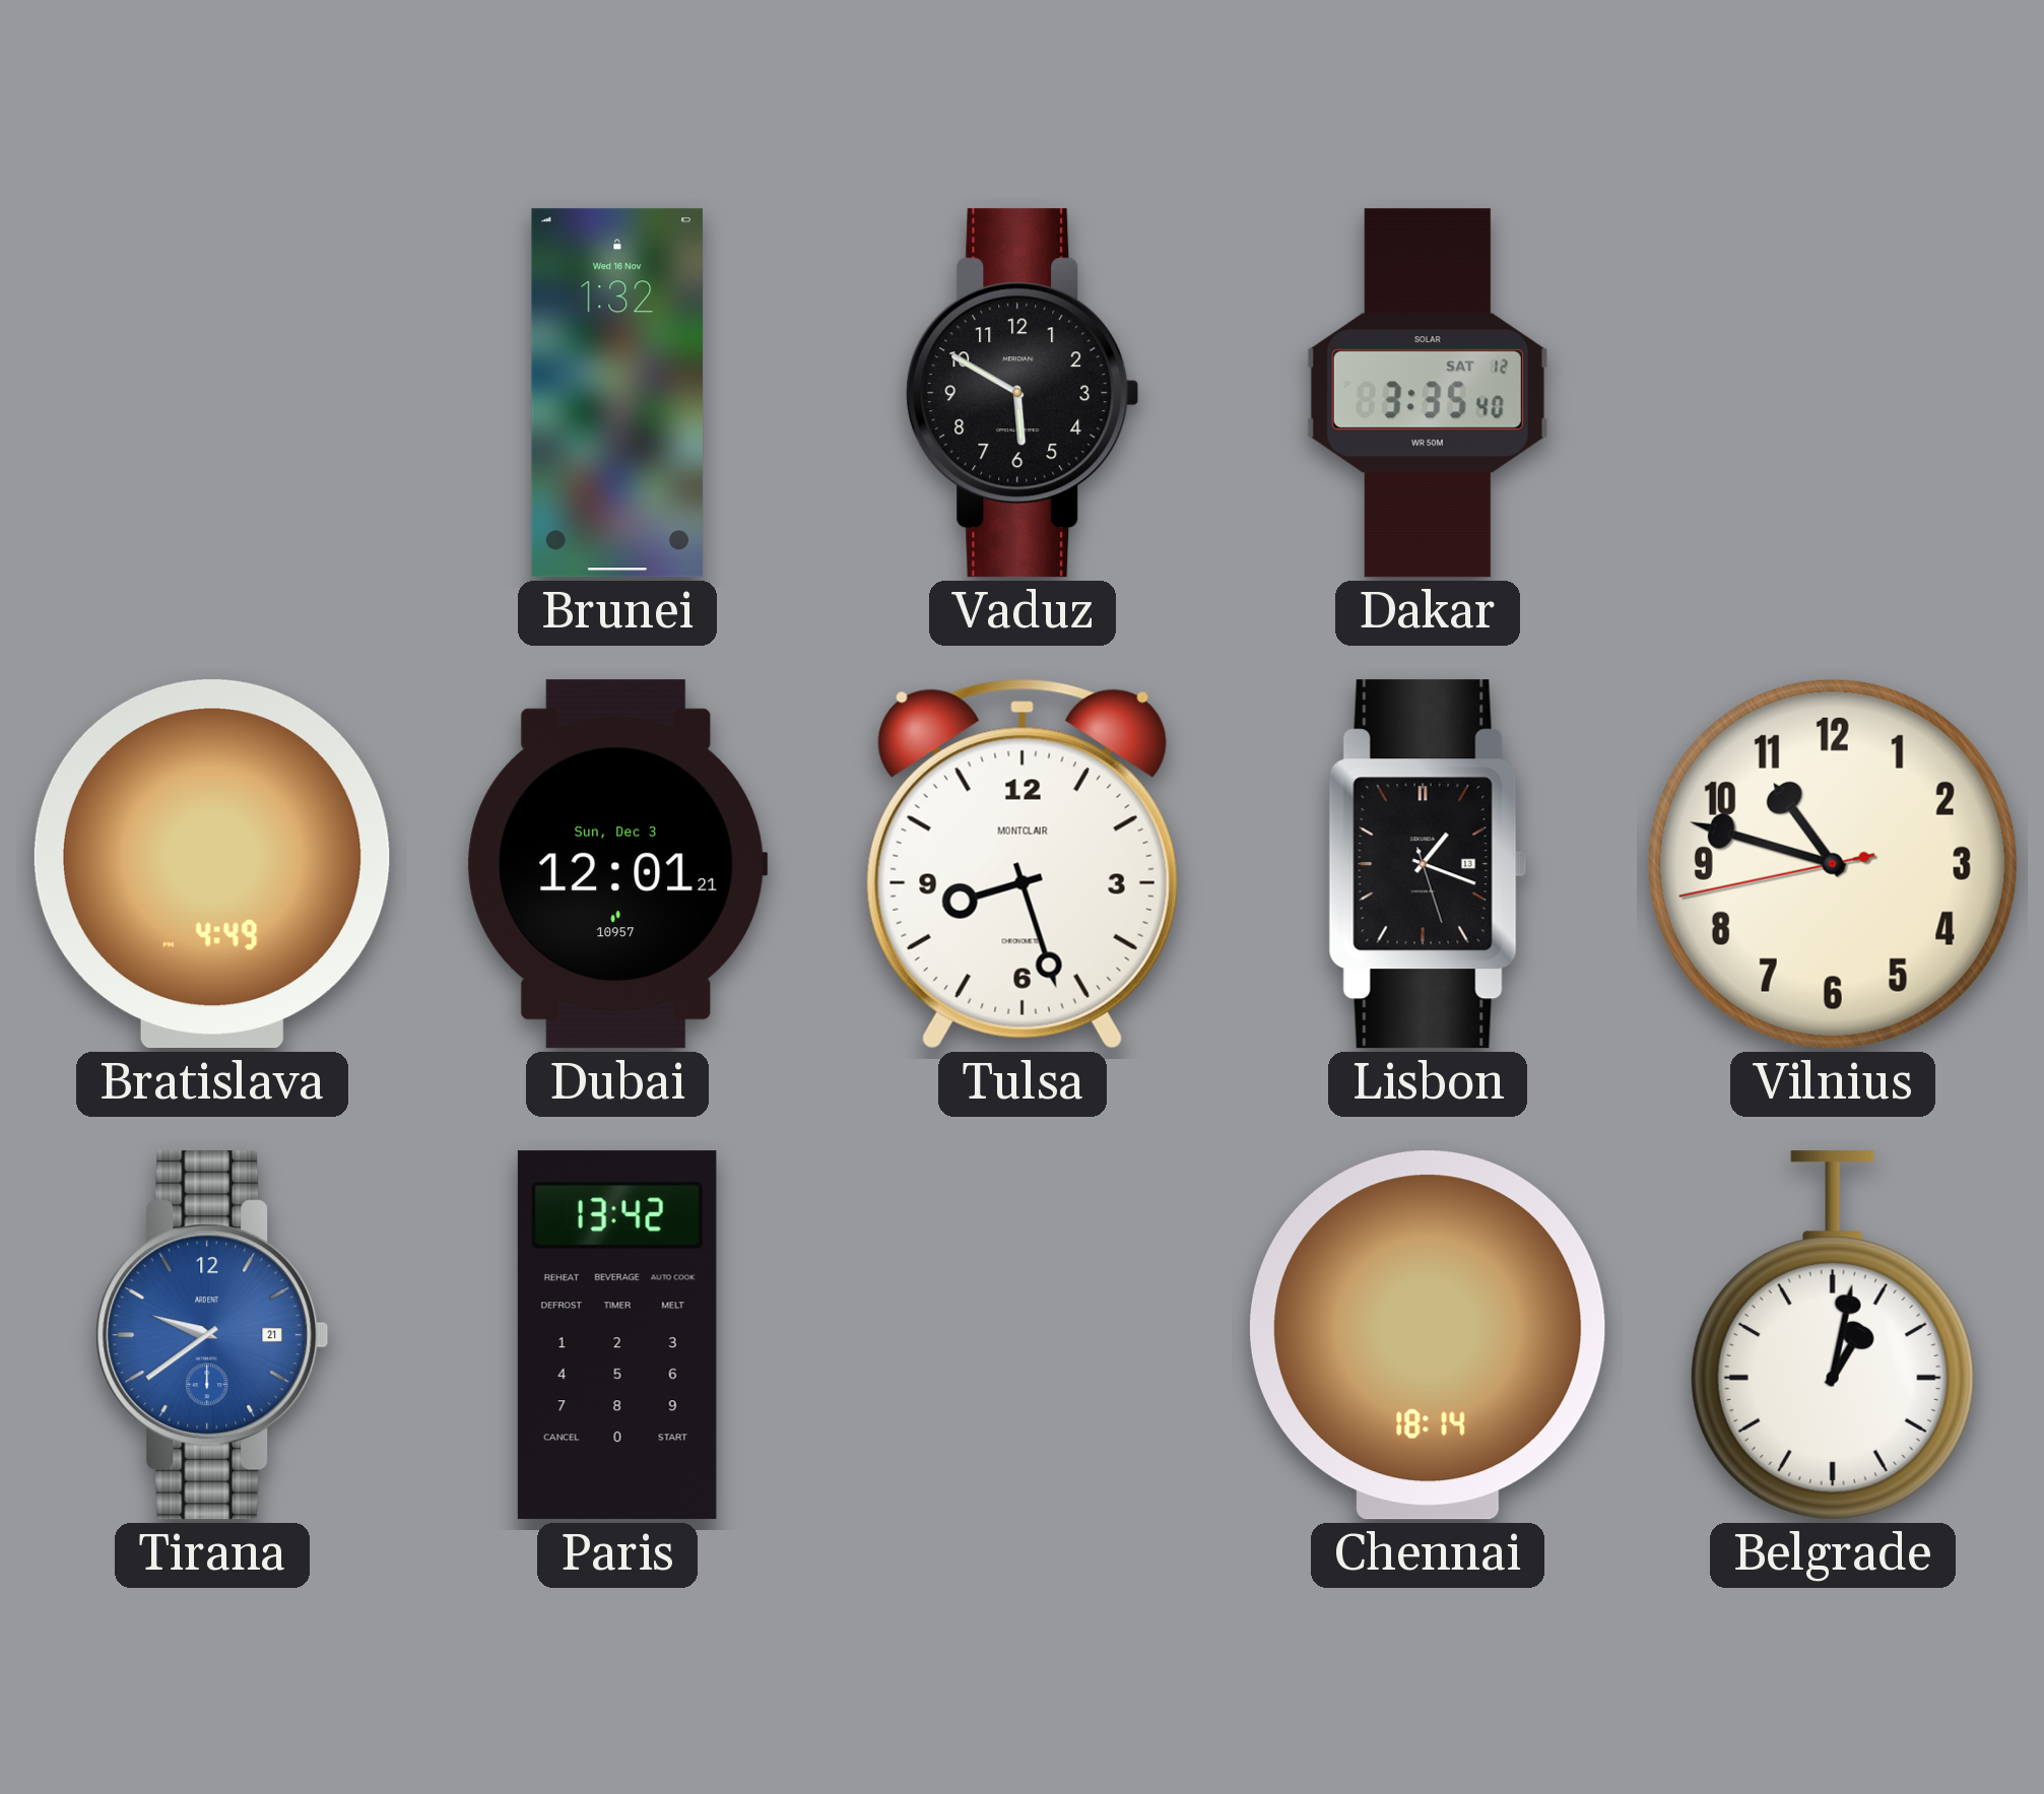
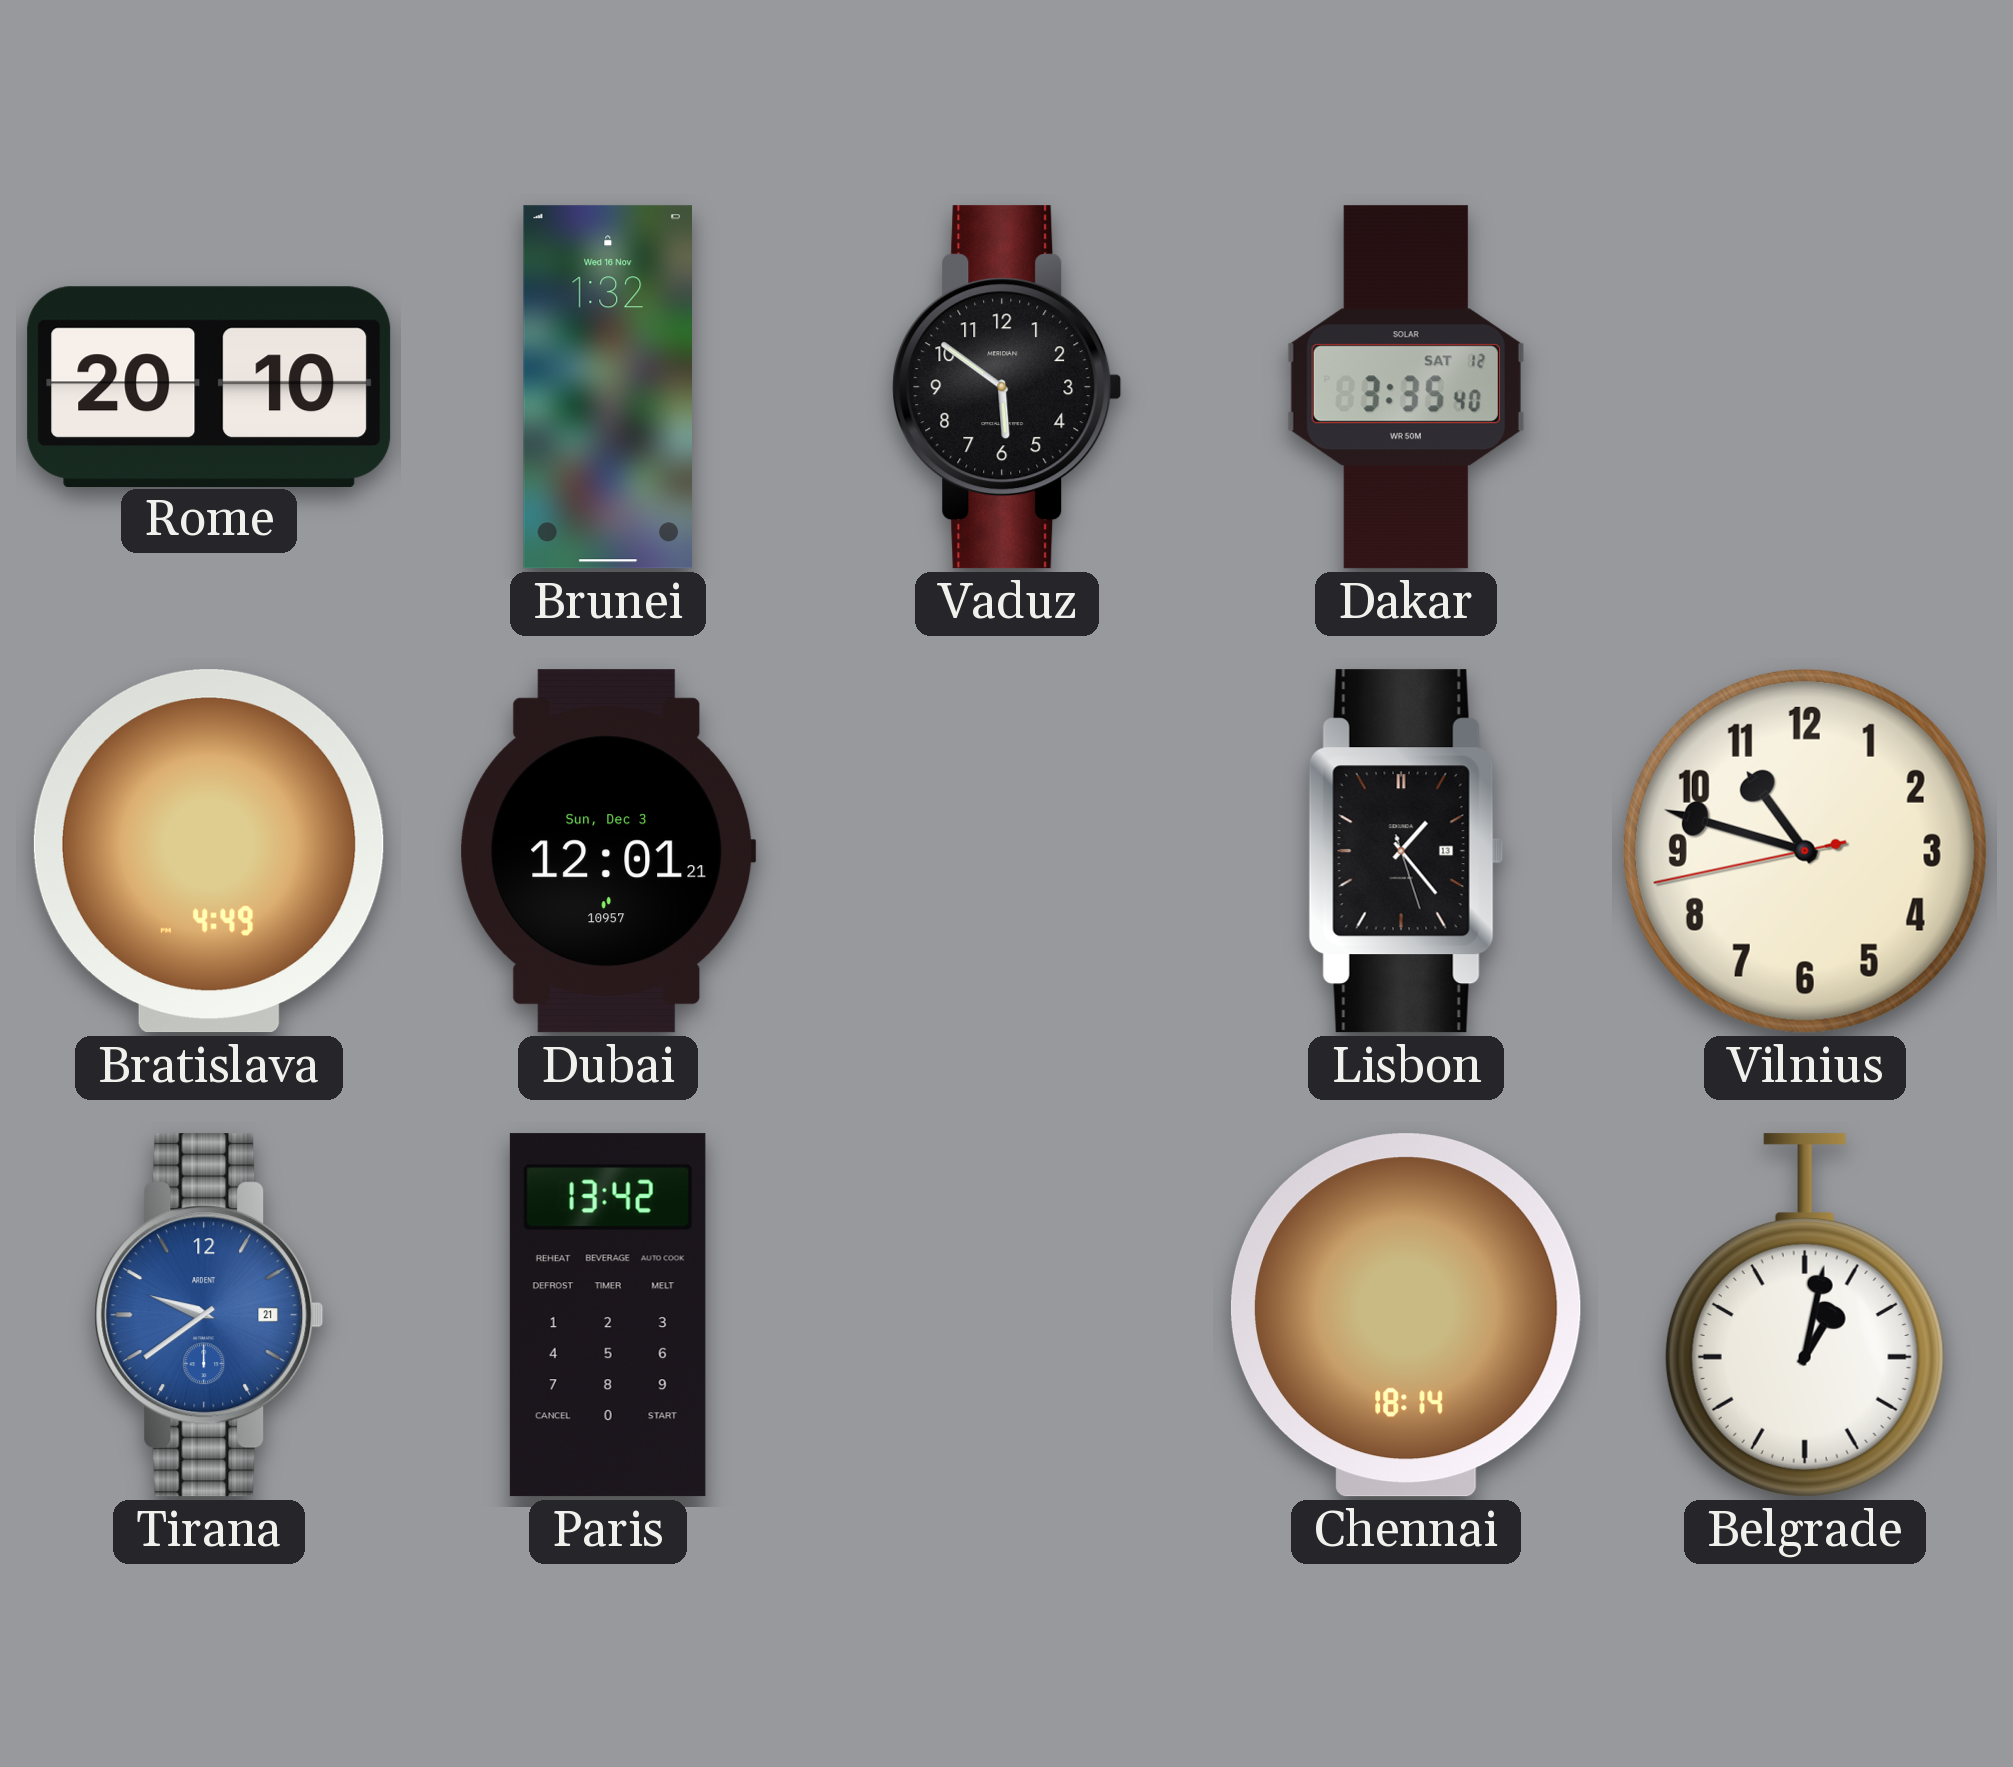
Rome: none -> 20:10
Vaduz: 5:50 -> 5:51
Tulsa: 8:27 -> none
Lisbon: 1:18 -> 1:23
